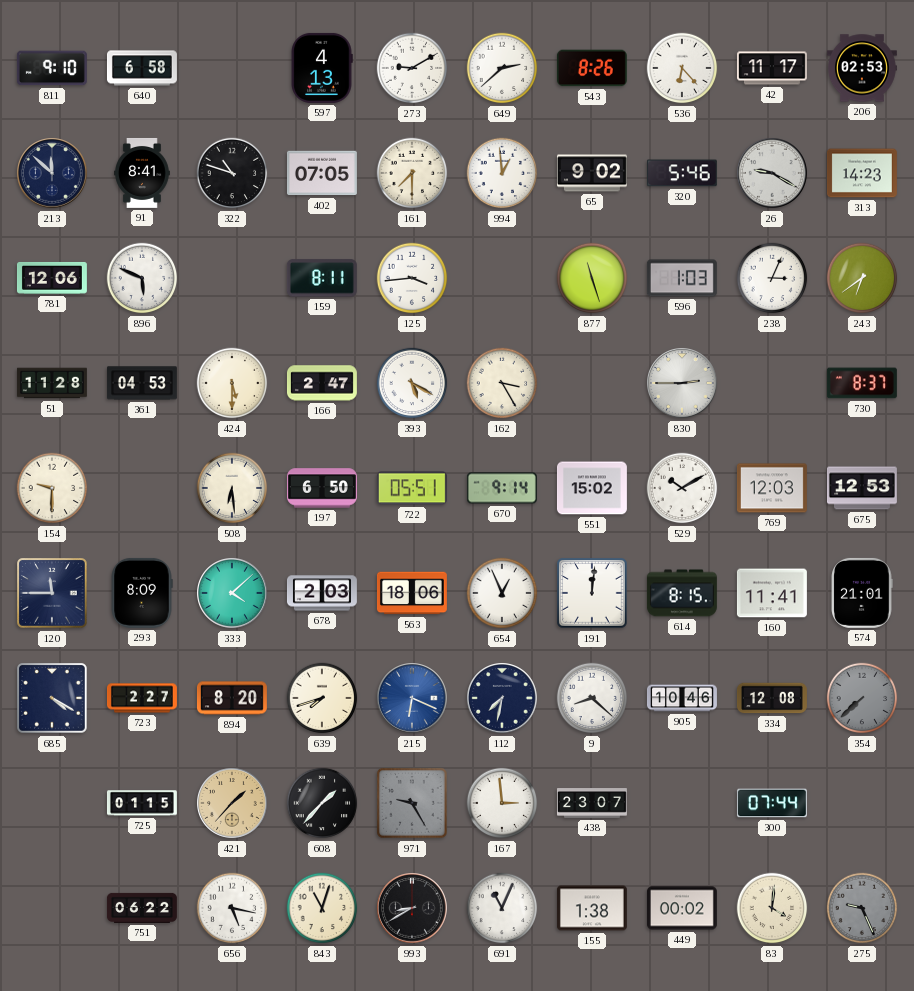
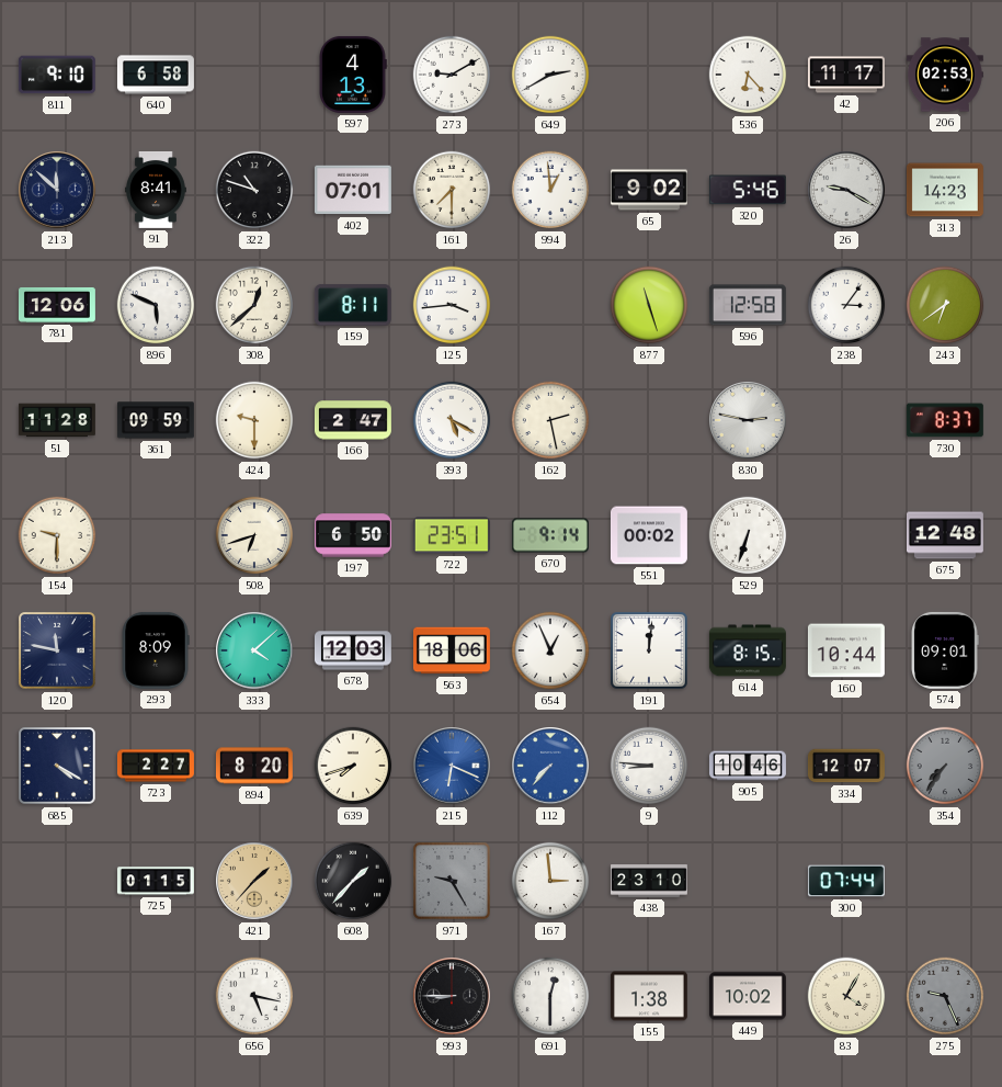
649: 2:38 -> 2:40
543: 8:26 -> none
402: 07:05 -> 07:01
308: none -> 12:38
596: 1:03 -> 12:58
238: 3:04 -> 3:06
361: 04:53 -> 09:59
424: 5:30 -> 9:30
162: 3:25 -> 2:28
830: 2:45 -> 2:47
508: 6:29 -> 6:42
722: 05:51 -> 23:51
551: 15:02 -> 00:02
529: 10:10 -> 6:33
769: 12:03 -> none
675: 12:53 -> 12:48
120: 11:45 -> 11:47
678: 2:03 -> 12:03
160: 11:41 -> 10:44
574: 21:01 -> 09:01
112: 7:32 -> 7:37
112 dial: navy -> blue
9: 8:22 -> 8:46
334: 12:08 -> 12:07
354: 7:38 -> 7:36
438: 23:07 -> 23:10
751: 06:22 -> none
843: 11:03 -> none
993: 8:40 -> 8:45
691: 11:04 -> 12:30
449: 00:02 -> 10:02
83: 4:01 -> 4:05
